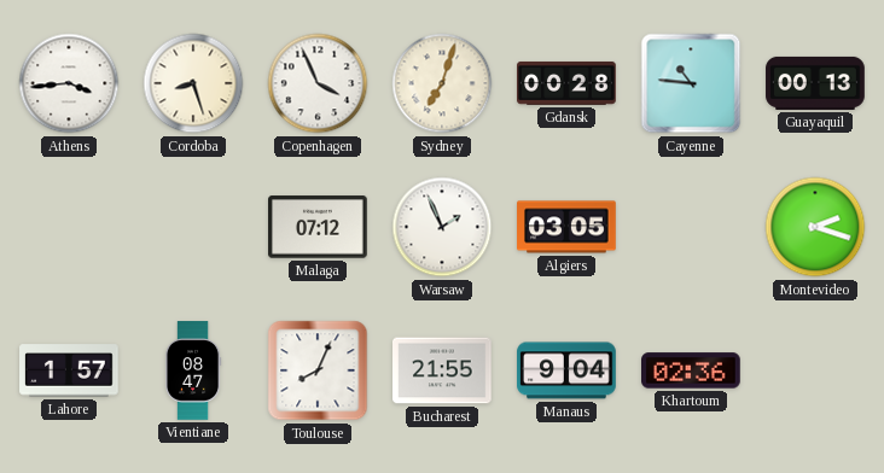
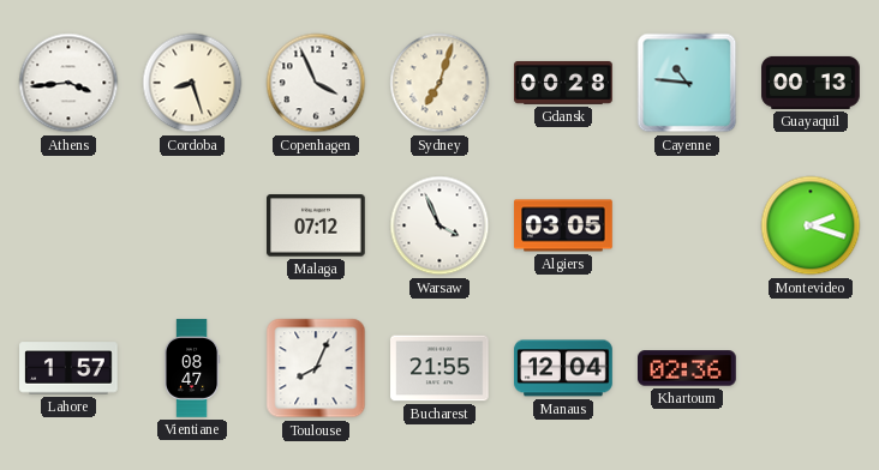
Warsaw: 1:56 -> 3:56
Manaus: 9:04 -> 12:04
